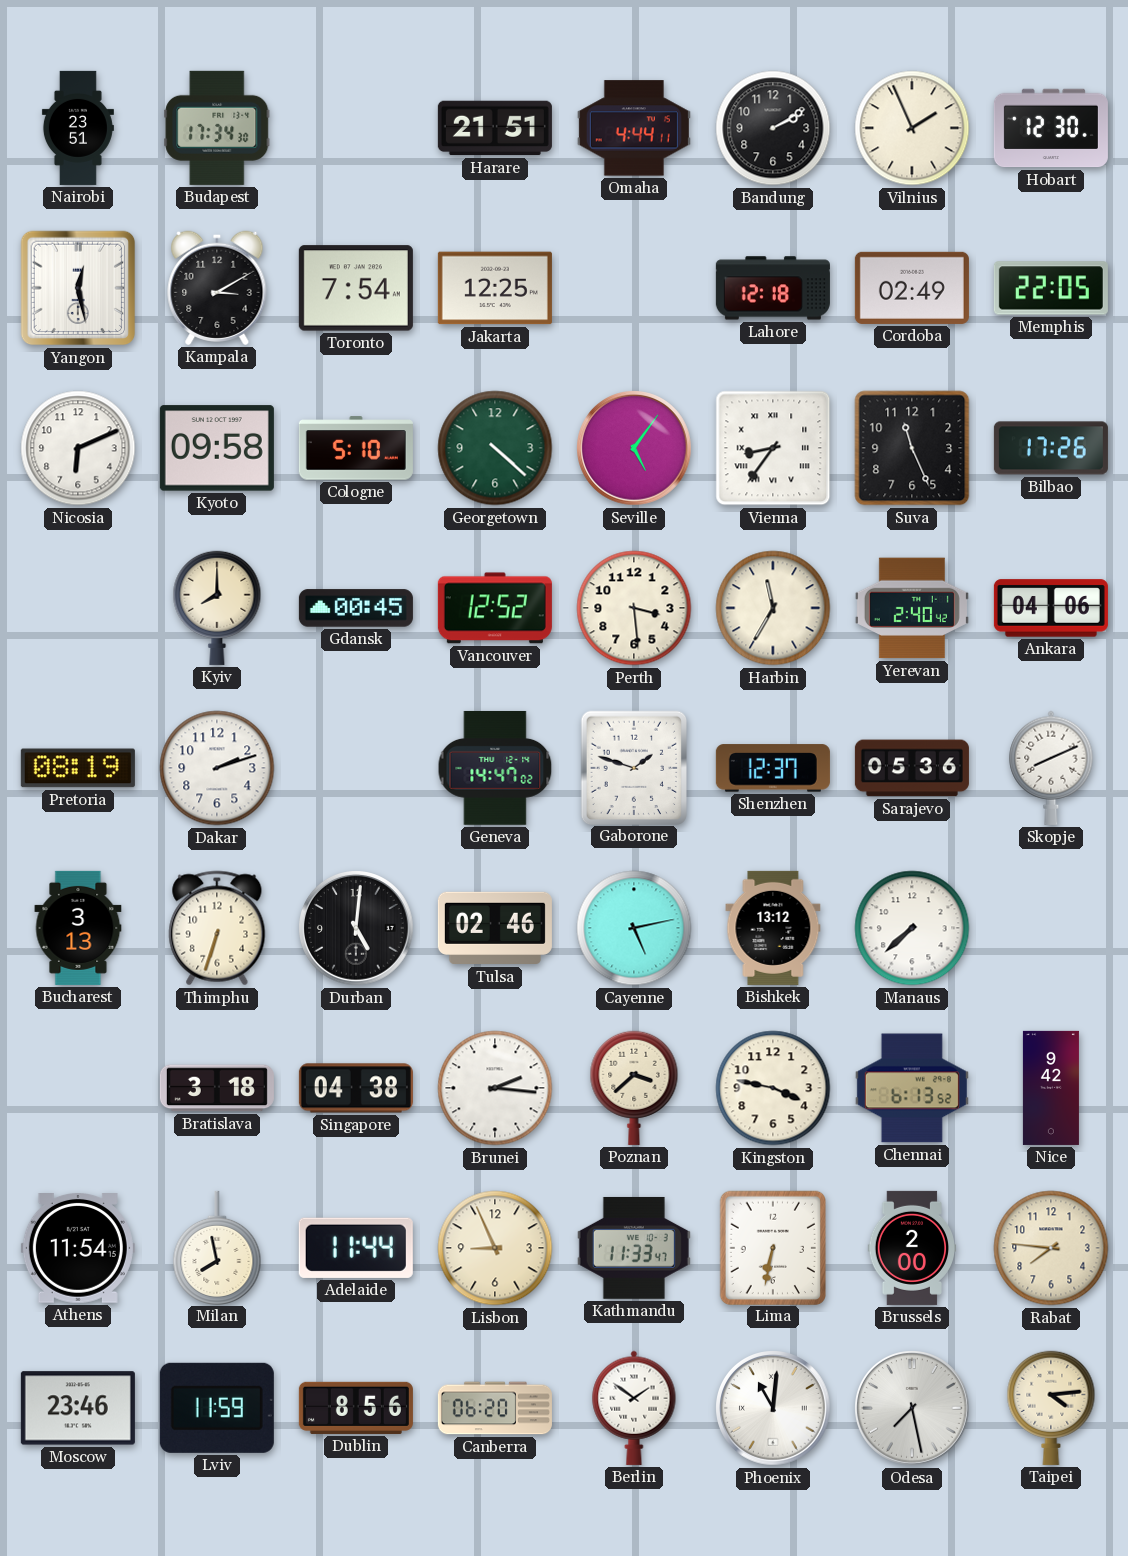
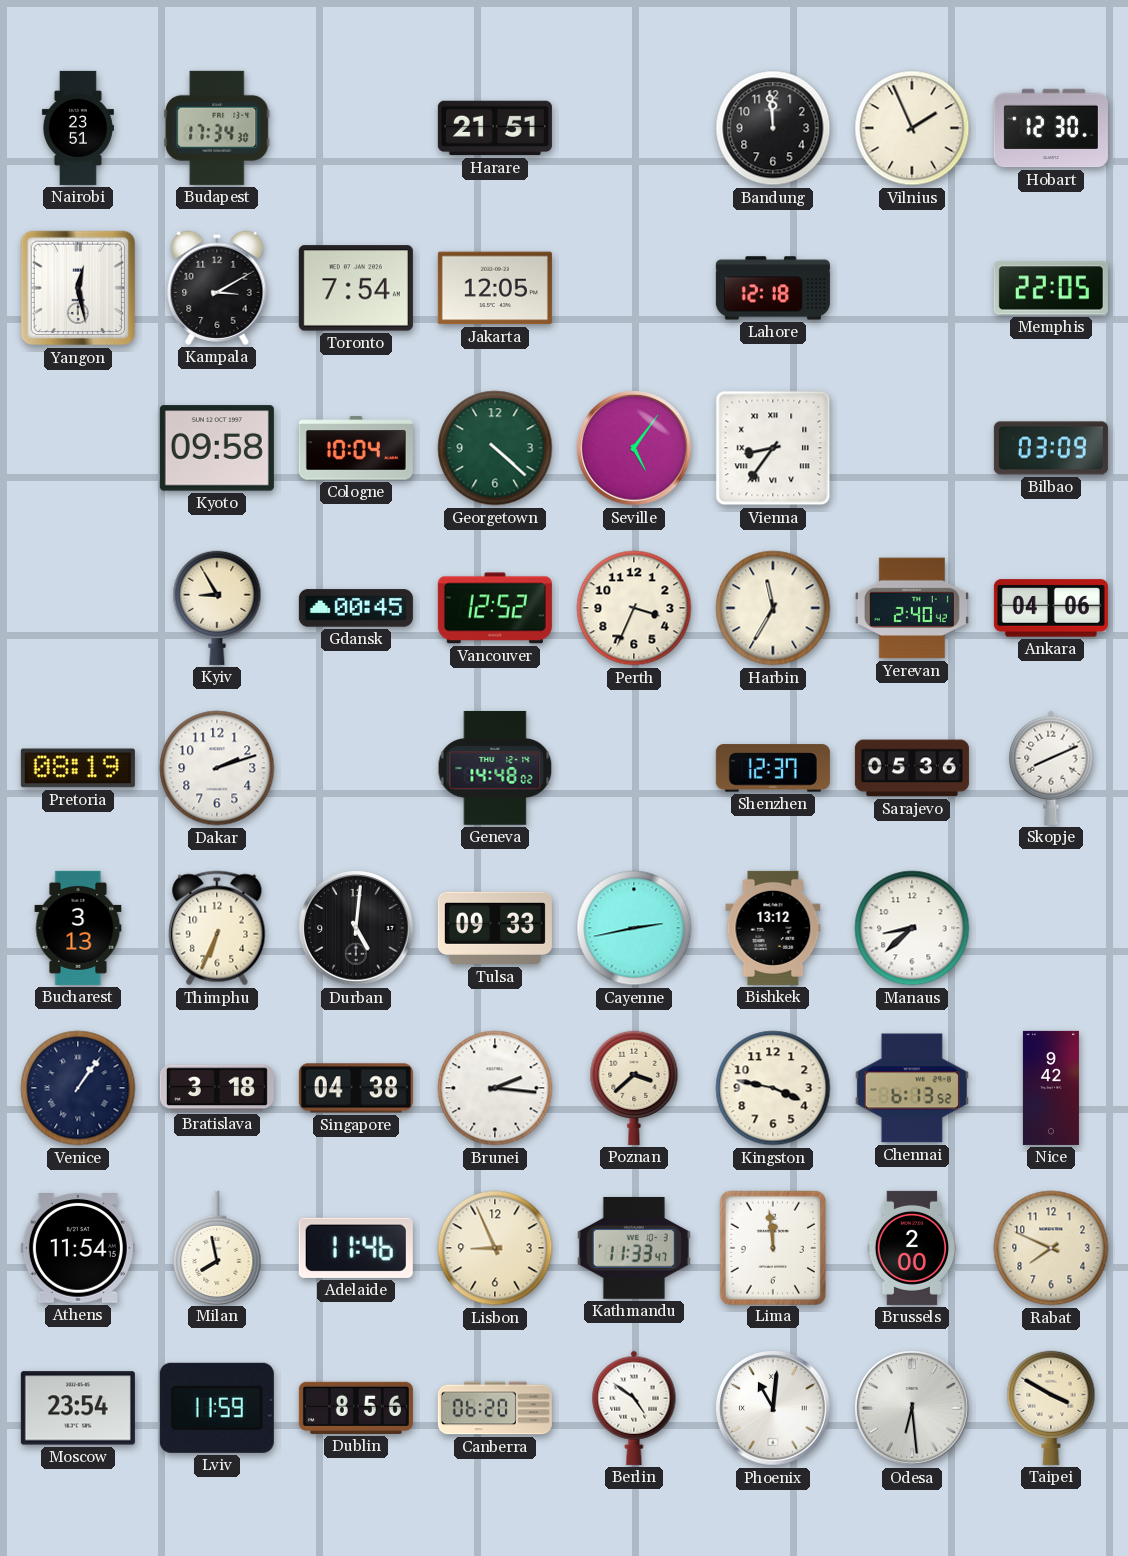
Omaha: 4:44 -> none
Bandung: 2:10 -> 11:59
Jakarta: 12:25 -> 12:05
Cordoba: 02:49 -> none
Nicosia: 6:11 -> none
Cologne: 5:10 -> 10:04
Suva: 11:26 -> none
Bilbao: 17:26 -> 03:09
Kyiv: 8:00 -> 8:55
Perth: 3:29 -> 3:34
Geneva: 14:47 -> 14:48
Gaborone: 1:48 -> none
Thimphu: 6:33 -> 6:34
Tulsa: 02:46 -> 09:33
Cayenne: 5:13 -> 2:43
Manaus: 7:38 -> 8:38
Venice: none -> 1:06
Adelaide: 11:44 -> 11:46
Lima: 6:32 -> 11:59
Rabat: 7:46 -> 7:49
Moscow: 23:46 -> 23:54
Berlin: 1:51 -> 4:51
Odesa: 7:28 -> 6:29
Taipei: 4:14 -> 3:50
